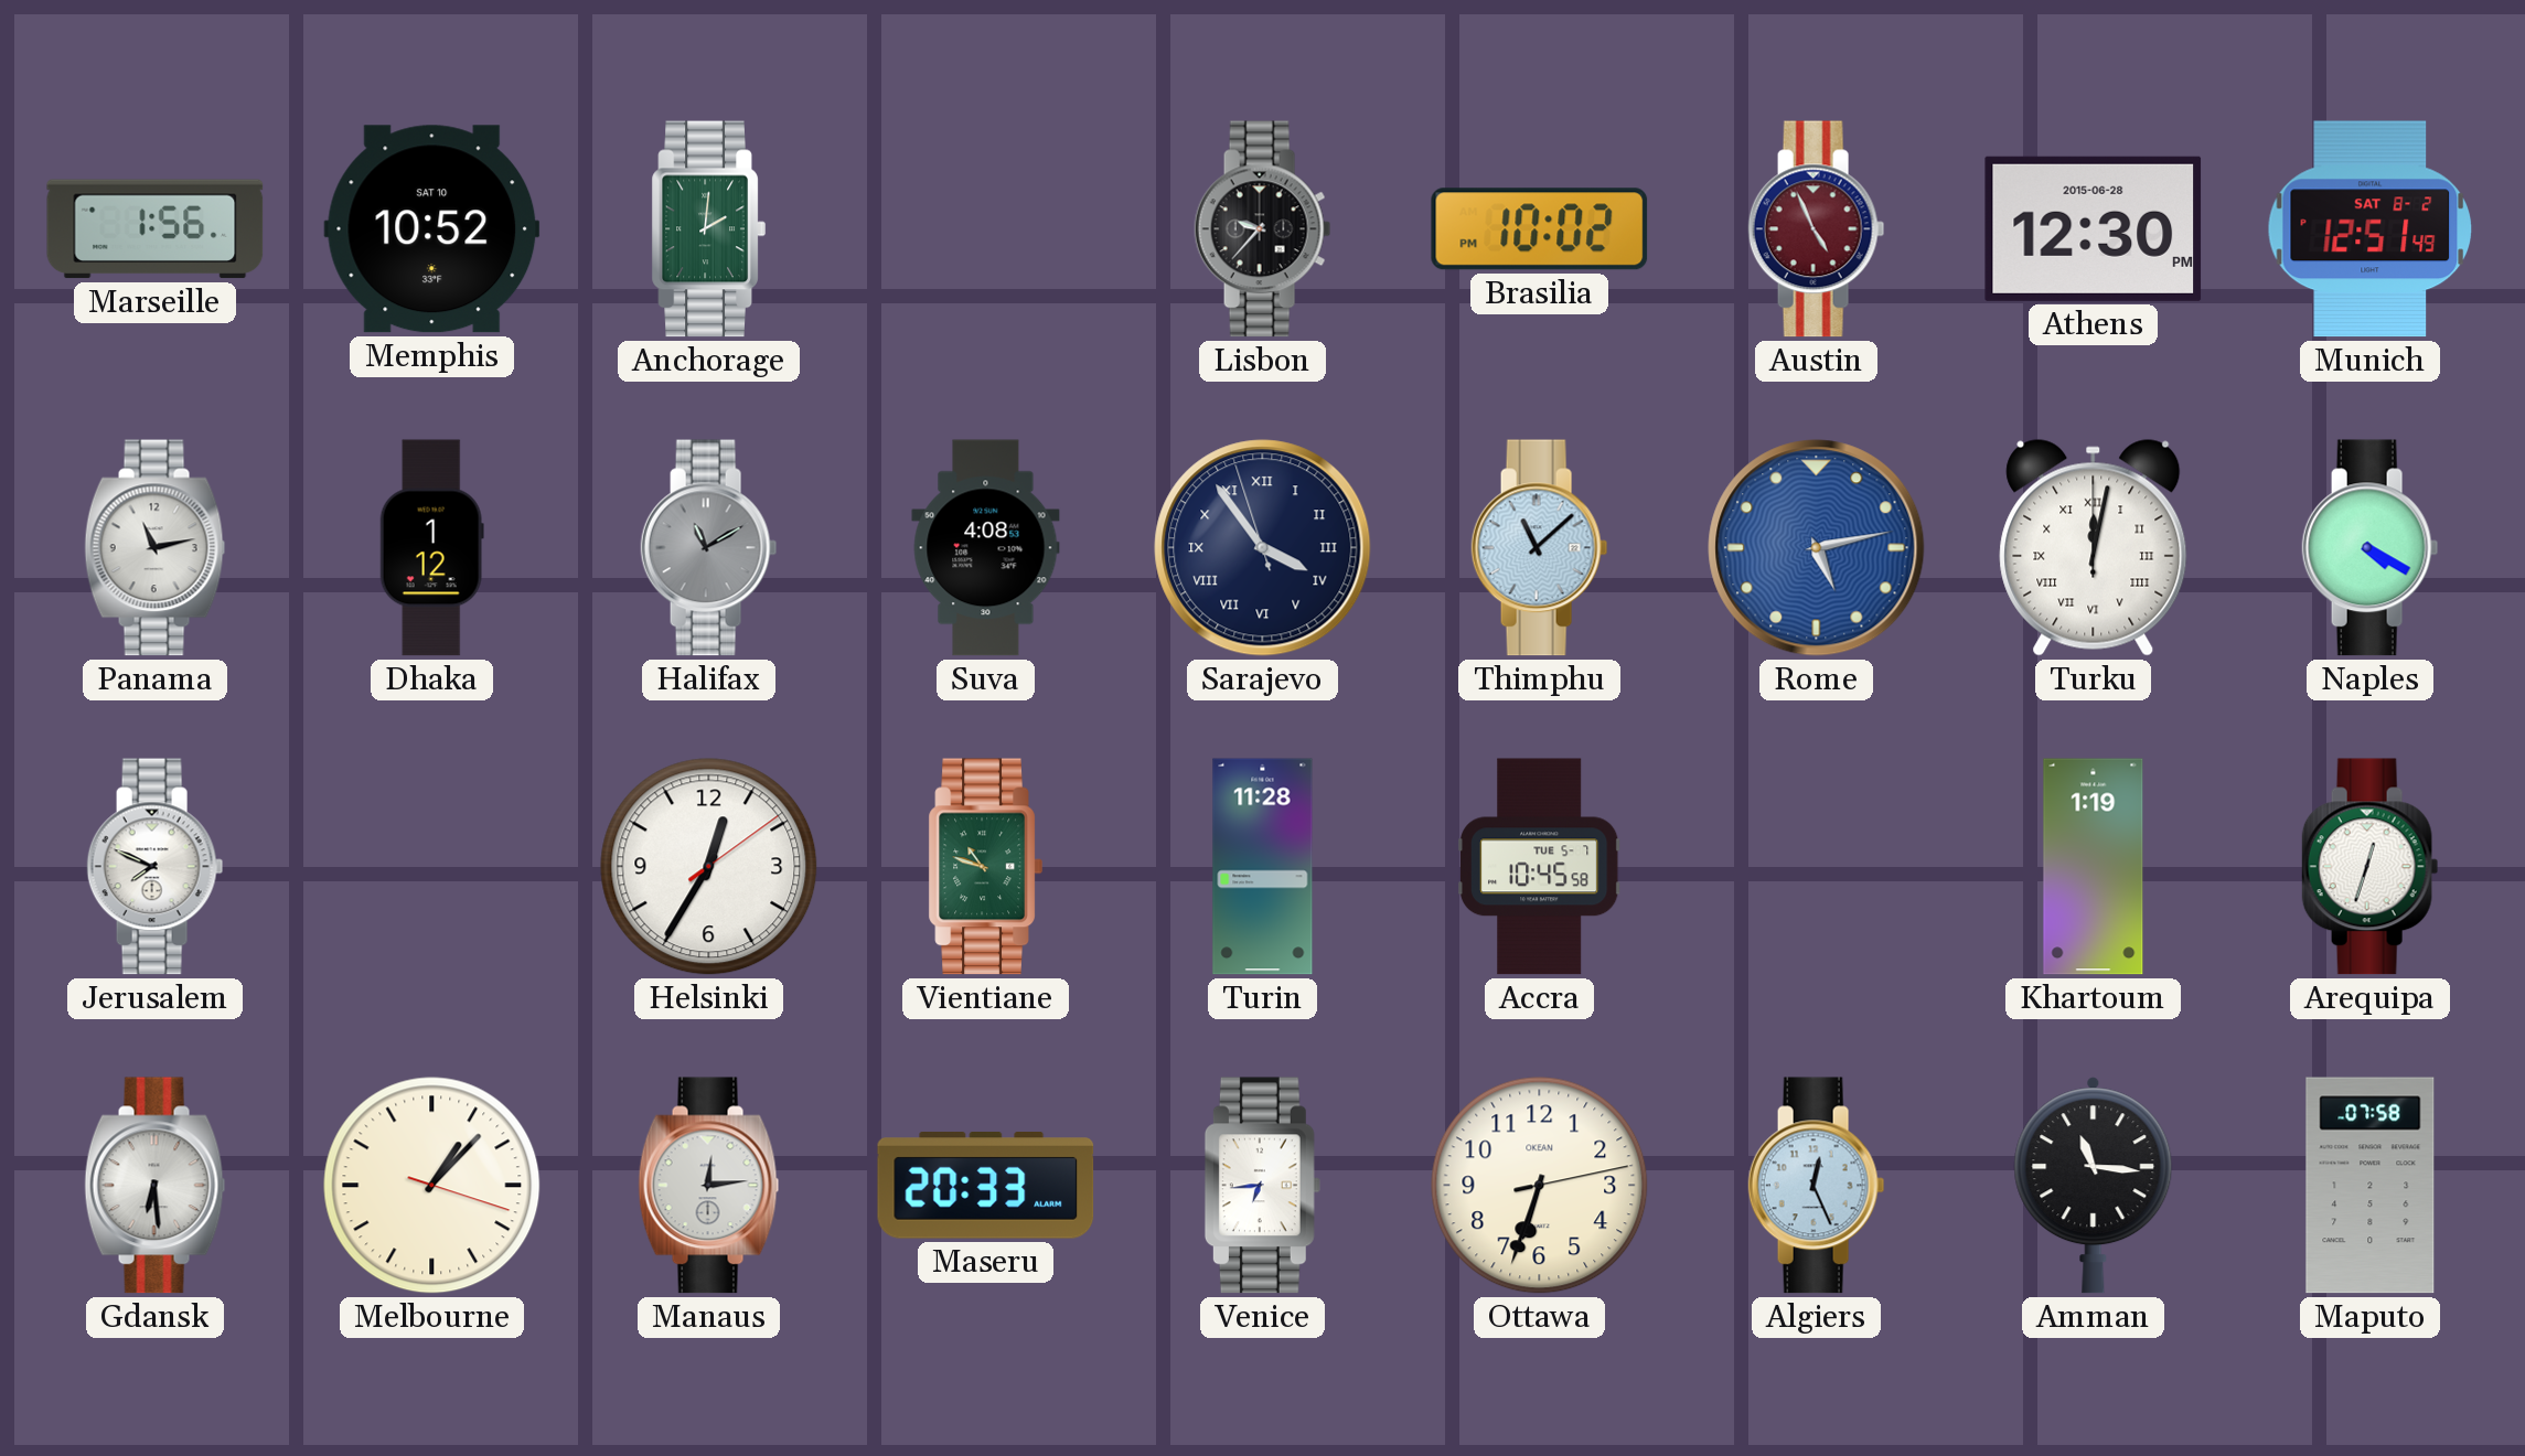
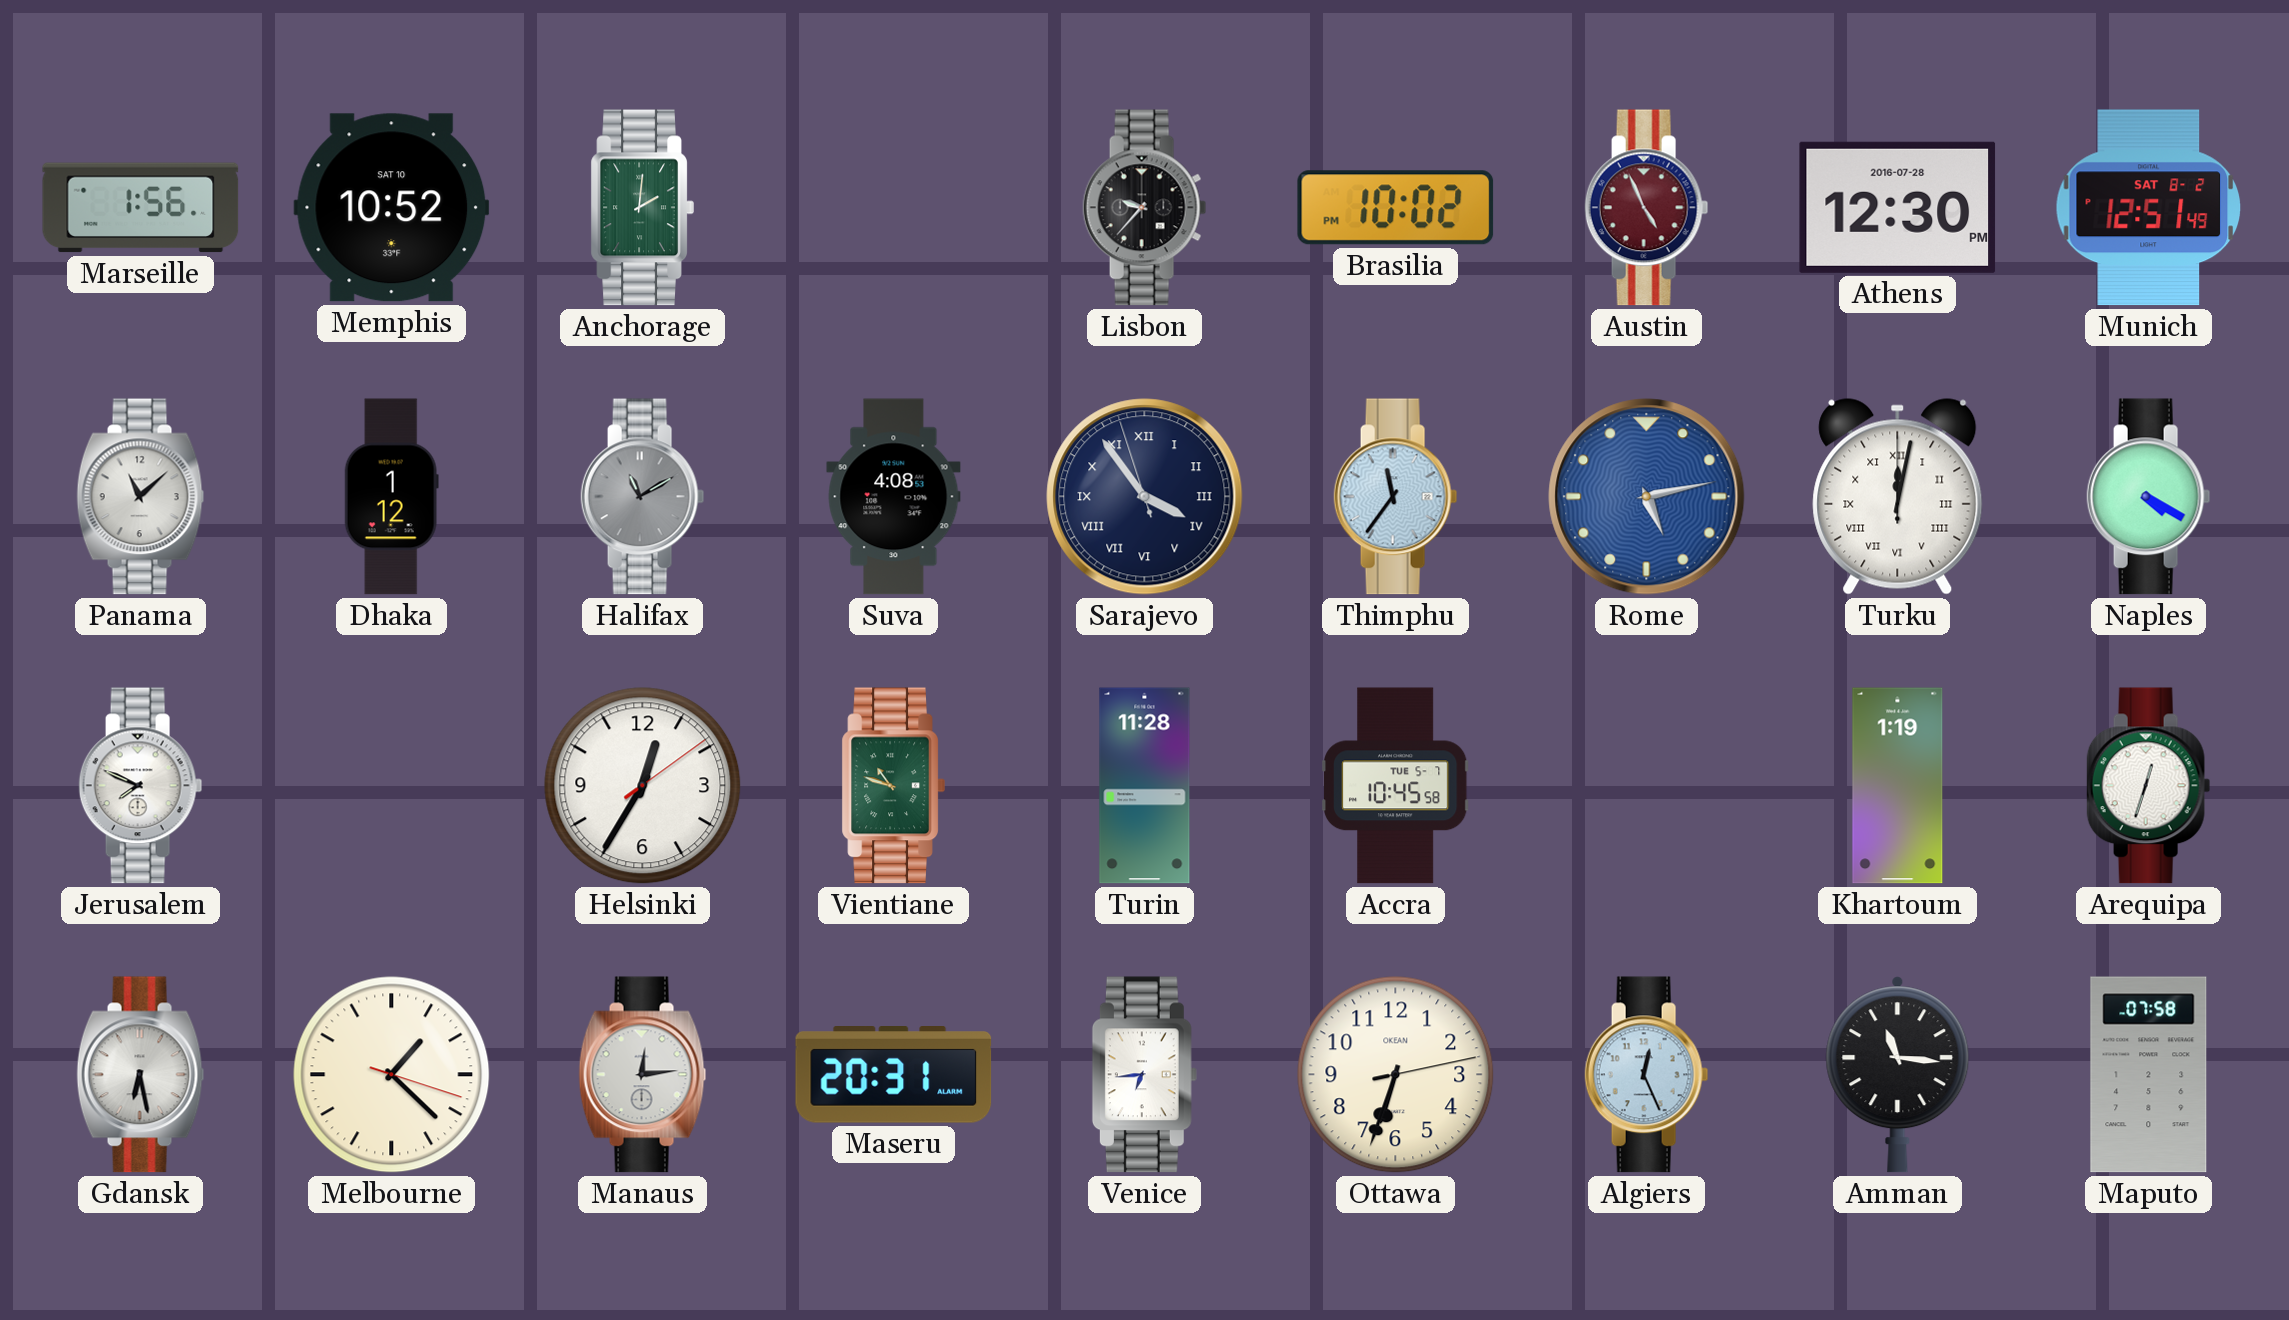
Athens date: 2015-06-28 -> 2016-07-28
Panama: 11:13 -> 11:08
Thimphu: 11:08 -> 11:36
Gdansk: 6:29 -> 6:28
Melbourne: 1:07 -> 1:22
Maseru: 20:33 -> 20:31
